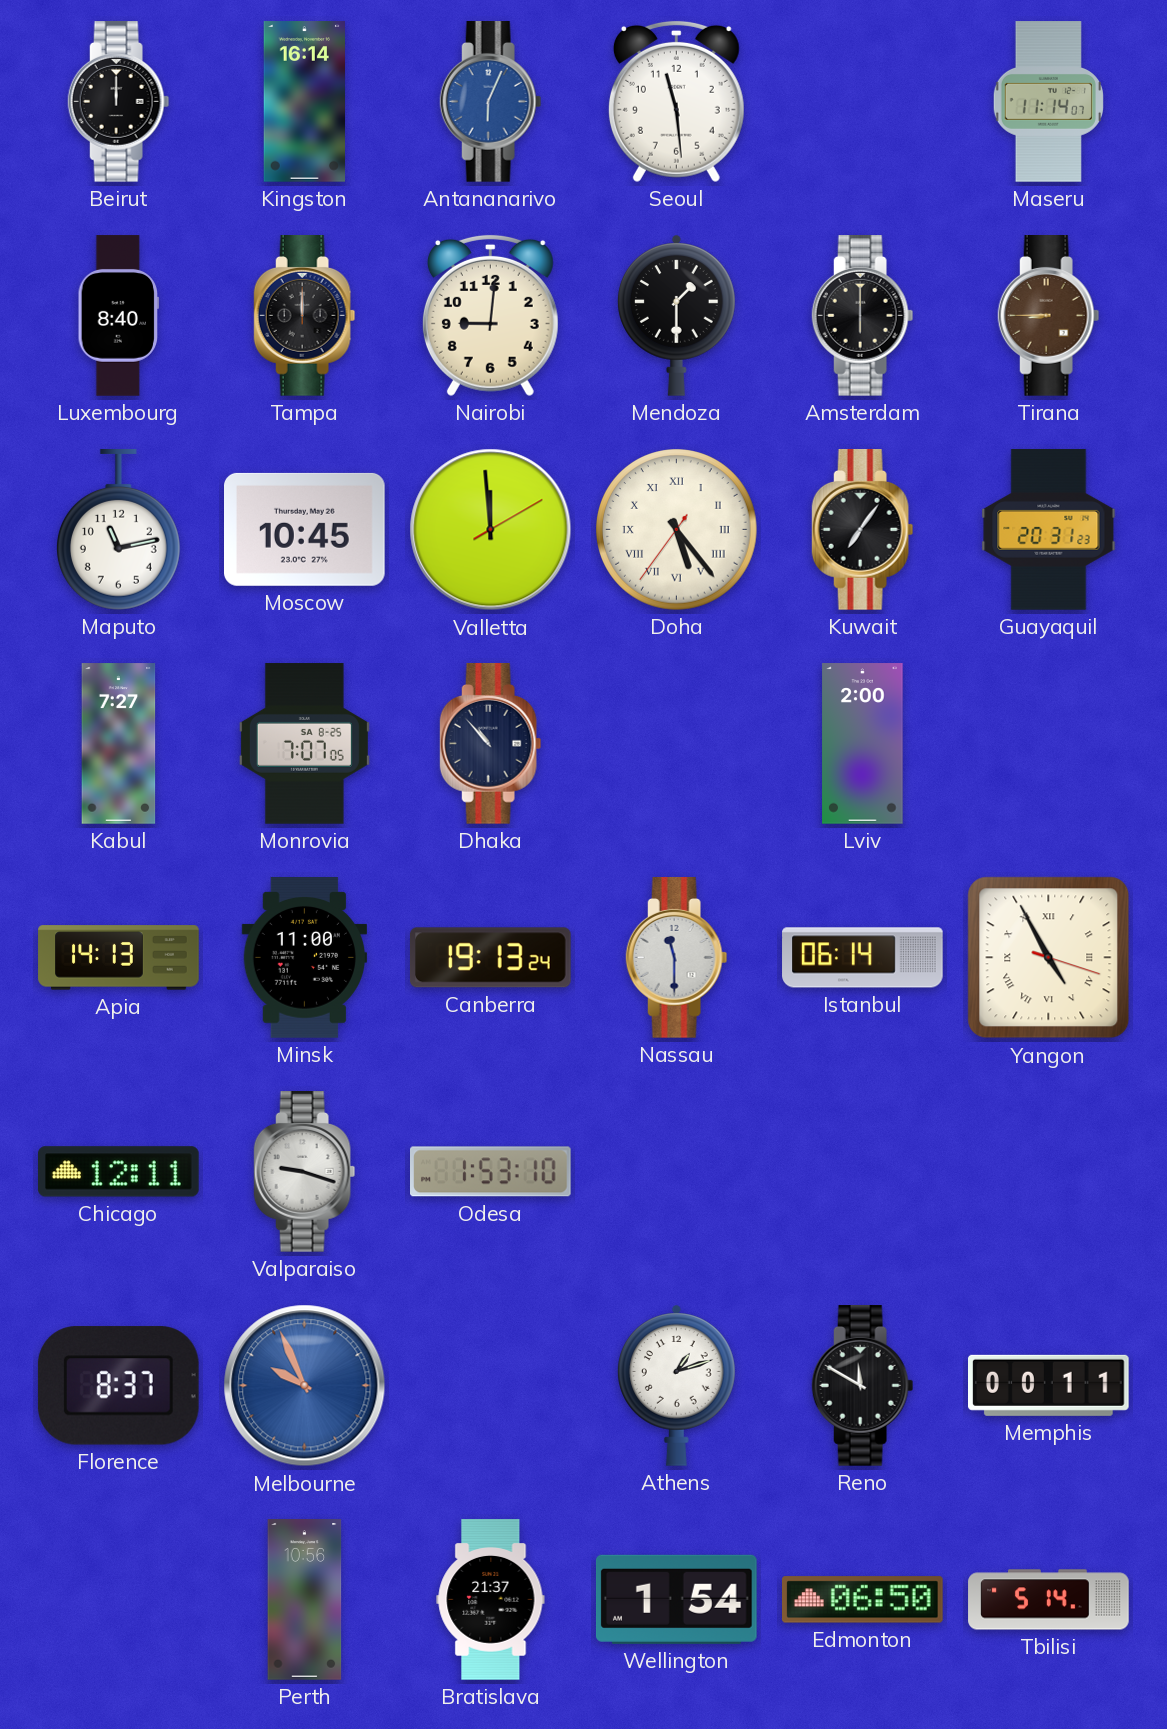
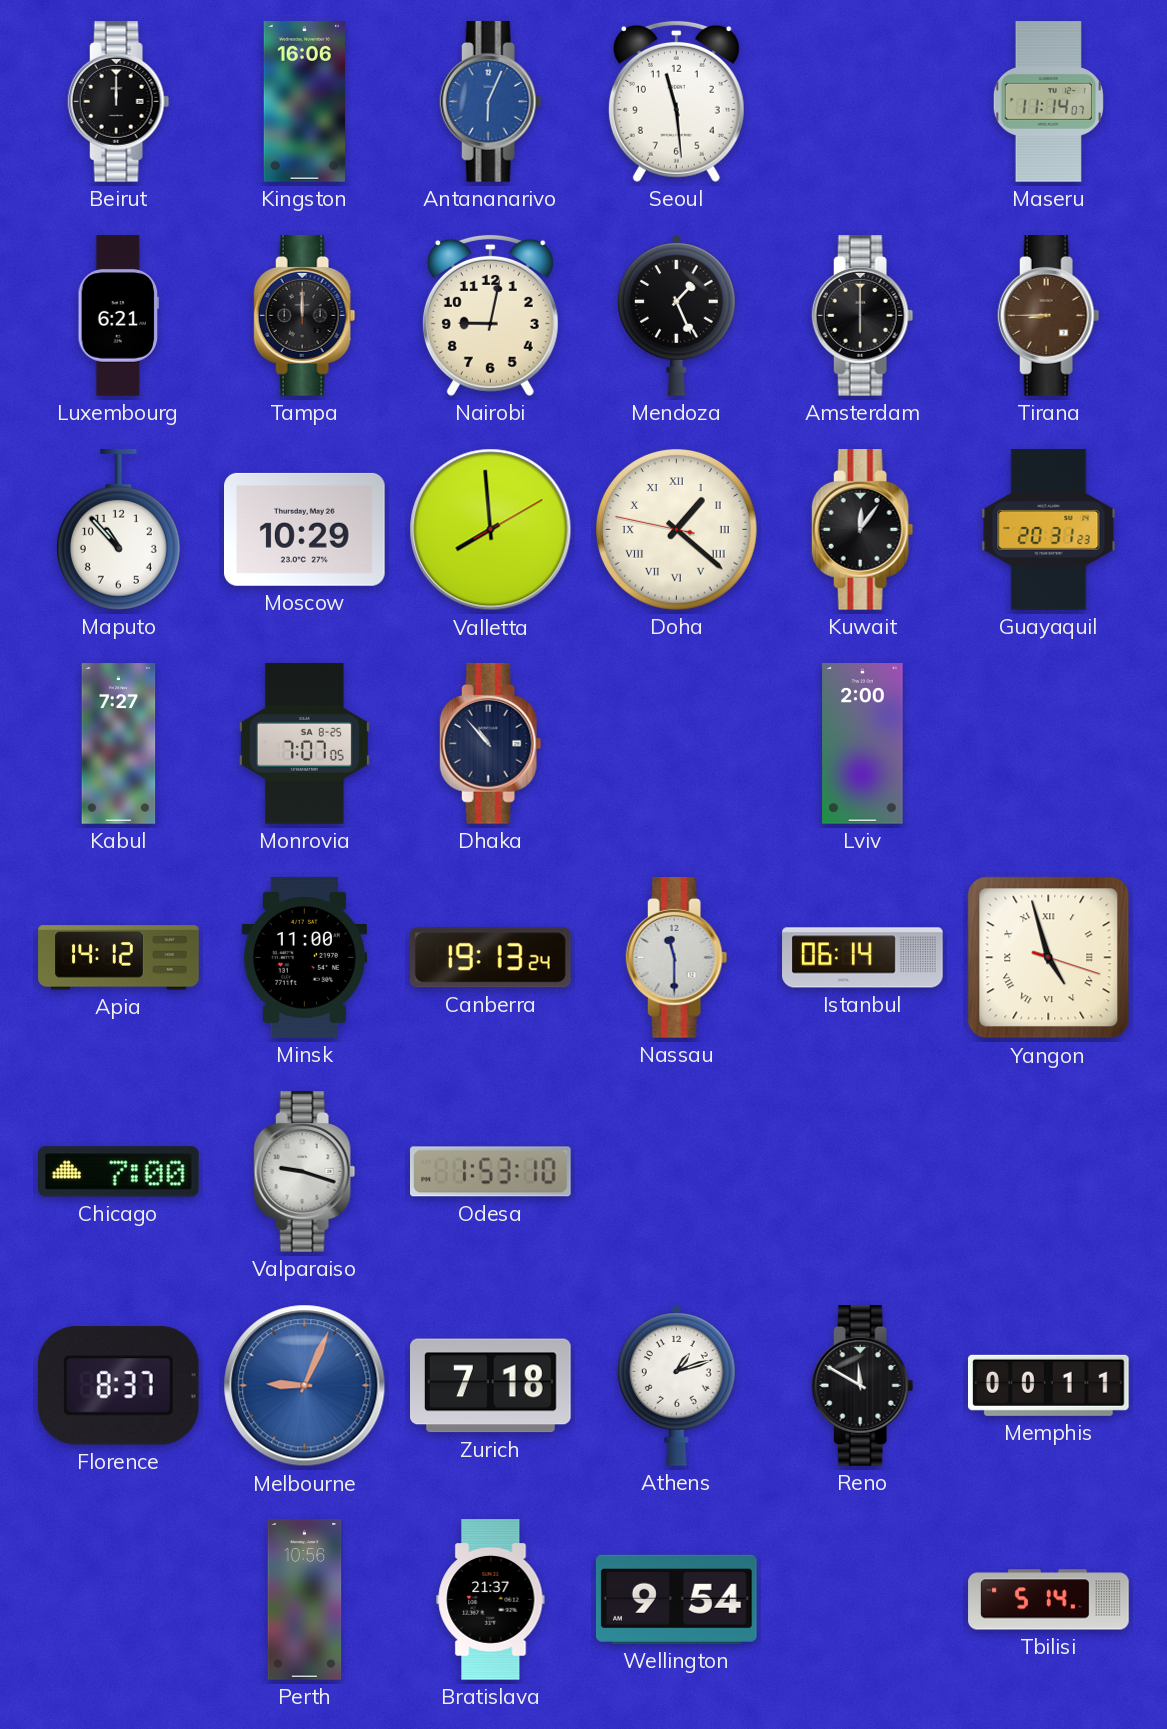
Kingston: 16:14 -> 16:06
Luxembourg: 8:40 -> 6:21
Nairobi: 9:01 -> 9:02
Mendoza: 1:30 -> 1:26
Maputo: 11:13 -> 10:53
Moscow: 10:45 -> 10:29
Valletta: 11:59 -> 7:59
Doha: 5:23 -> 1:21
Kuwait: 7:06 -> 12:06
Apia: 14:13 -> 14:12
Yangon: 4:55 -> 4:57
Chicago: 12:11 -> 7:00
Melbourne: 9:56 -> 9:04
Zurich: none -> 7:18
Wellington: 1:54 -> 9:54
Edmonton: 06:50 -> none
